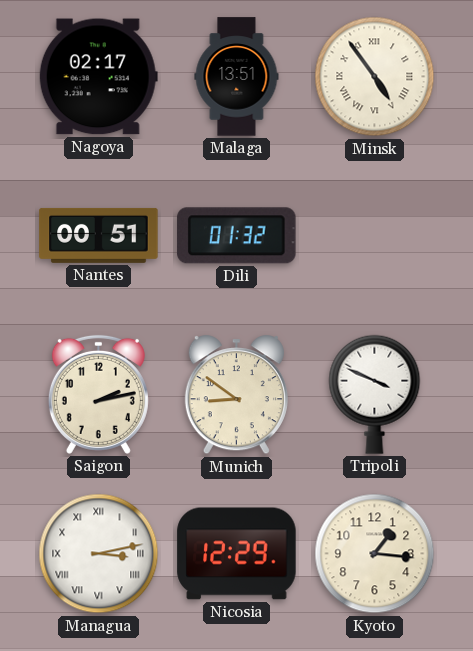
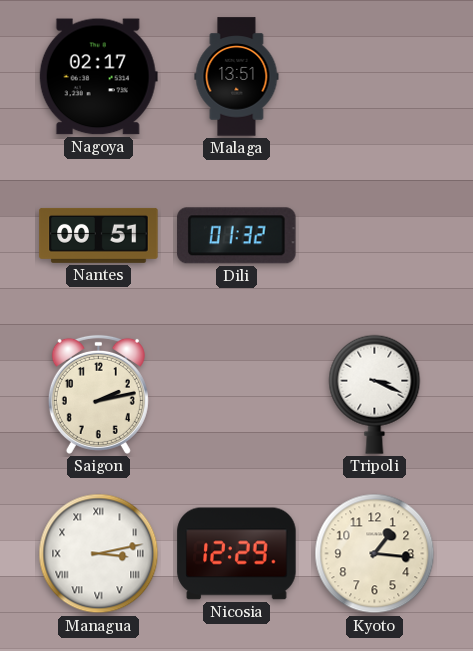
Minsk: 4:54 -> none
Munich: 8:51 -> none
Tripoli: 3:49 -> 3:19
